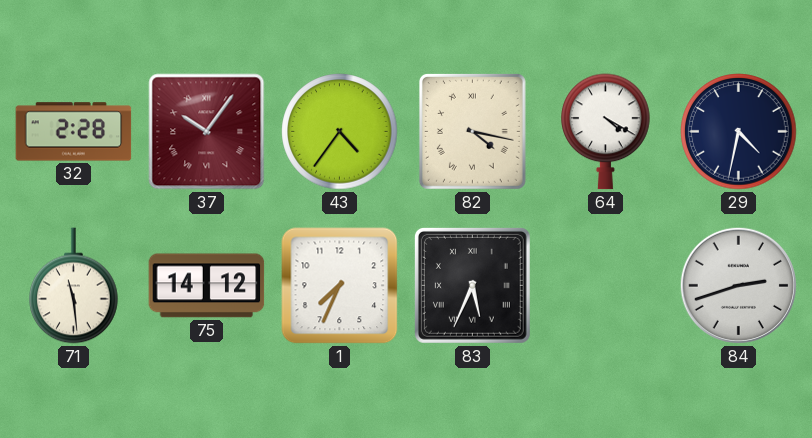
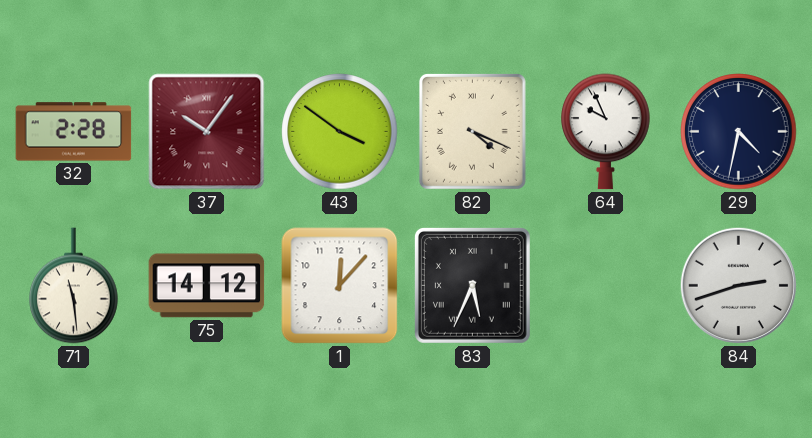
43: 4:36 -> 3:51
82: 4:17 -> 4:19
64: 4:20 -> 9:56
1: 7:34 -> 12:07
